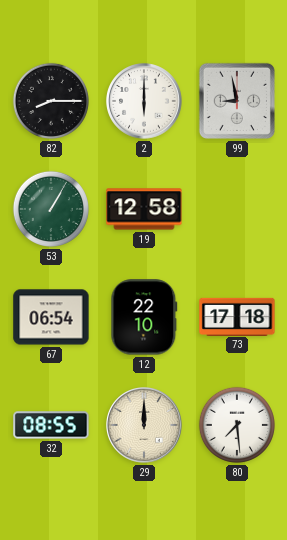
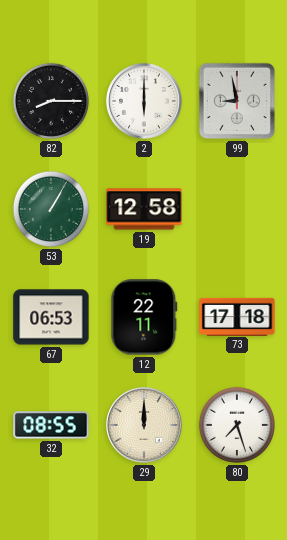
67: 06:54 -> 06:53
12: 22:10 -> 22:11
80: 7:29 -> 7:27
